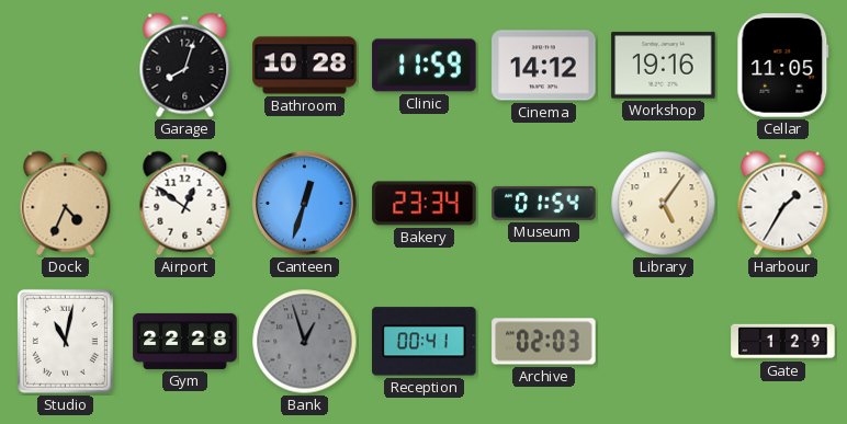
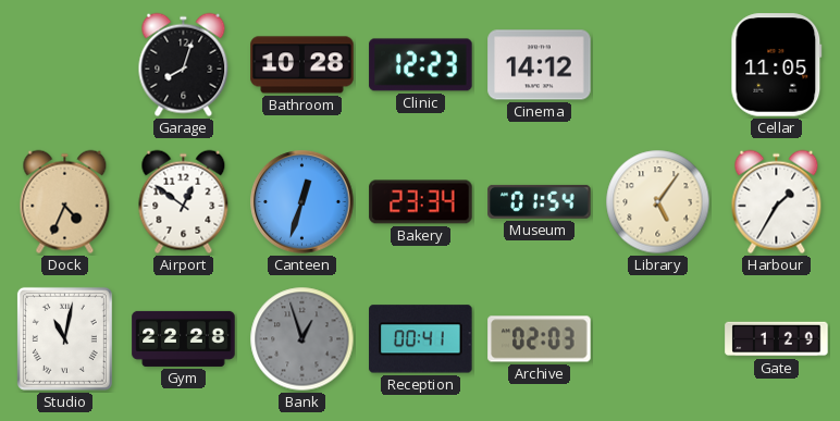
Clinic: 11:59 -> 12:23
Workshop: 19:16 -> none
